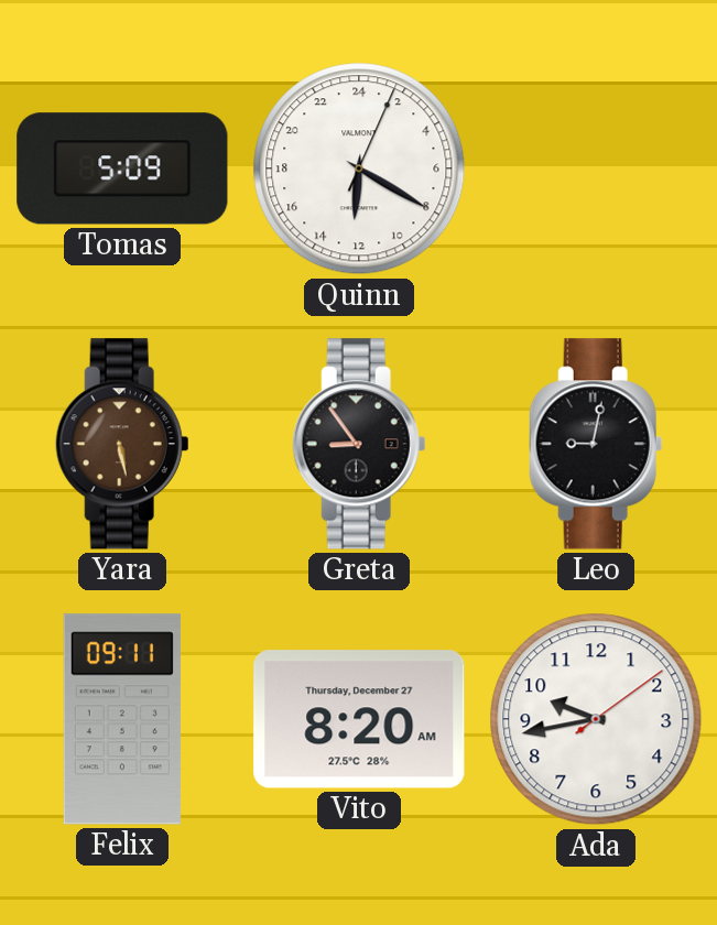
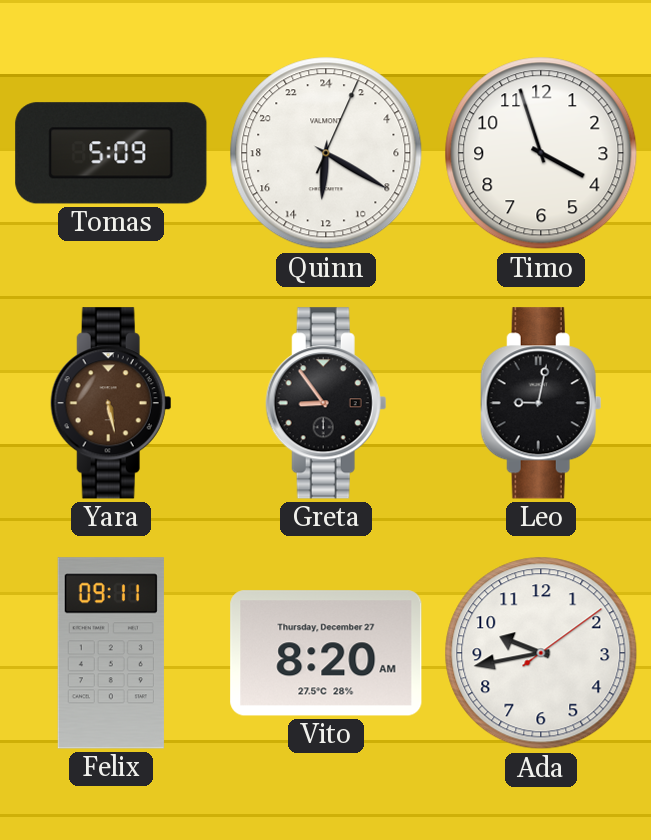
Timo: none -> 3:57
